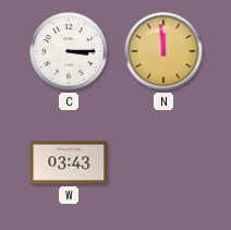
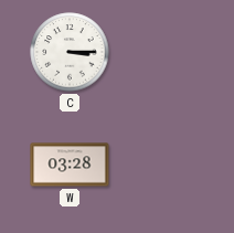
N: 11:59 -> none
W: 03:43 -> 03:28
